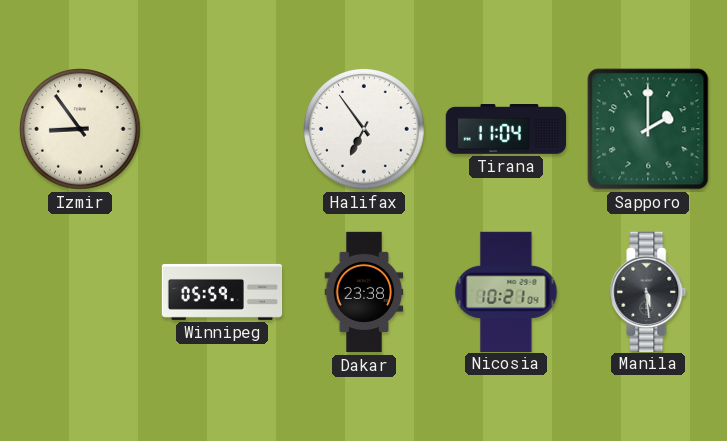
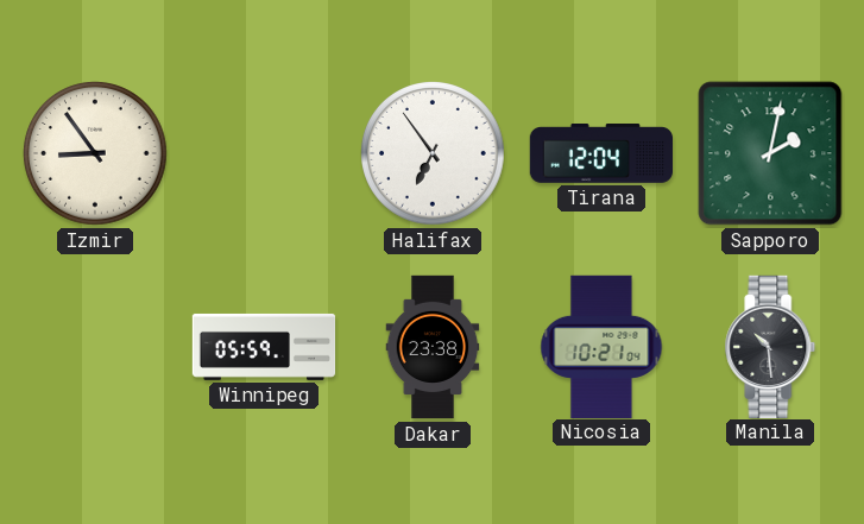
Tirana: 11:04 -> 12:04
Sapporo: 2:00 -> 2:02
Manila: 5:29 -> 10:29
